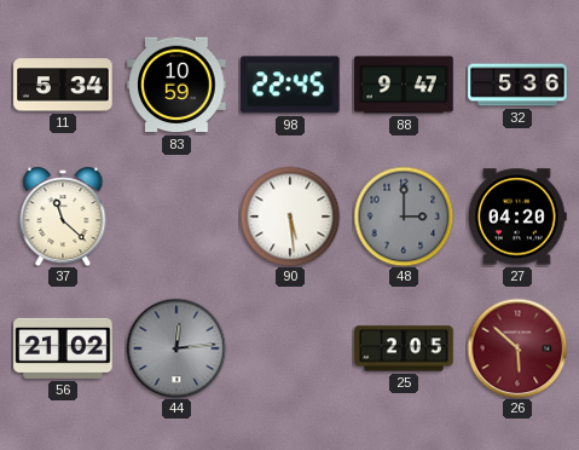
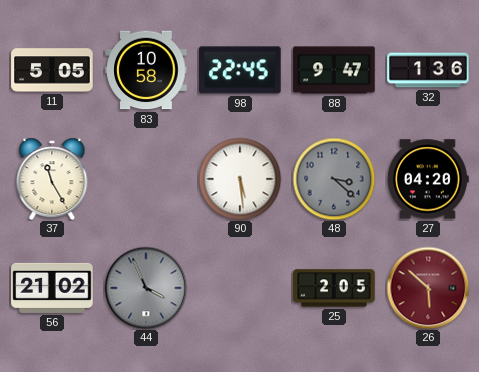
11: 5:34 -> 5:05
83: 10:59 -> 10:58
32: 5:36 -> 1:36
37: 11:22 -> 11:25
48: 3:00 -> 3:22
44: 12:14 -> 3:56
